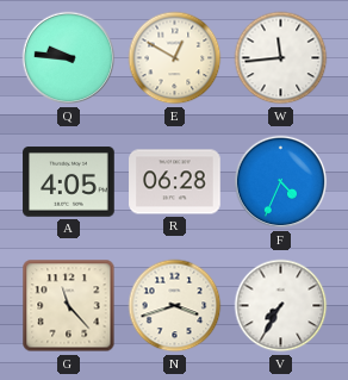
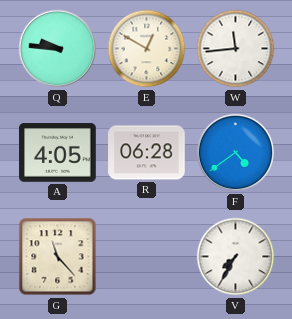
F: 4:34 -> 4:39
N: 3:42 -> none
